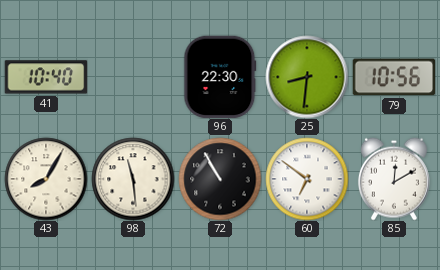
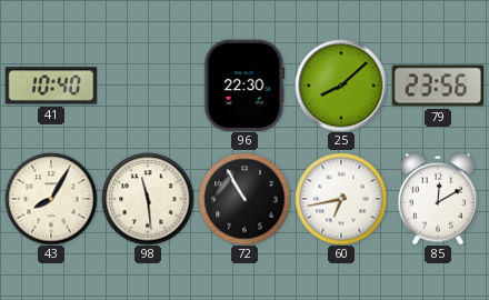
25: 8:31 -> 8:08
79: 10:56 -> 23:56
60: 6:51 -> 6:43
